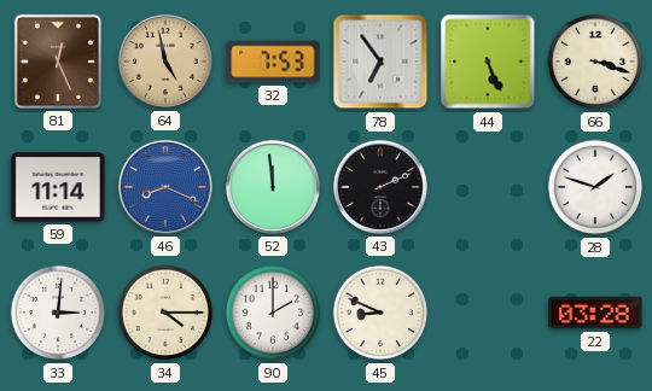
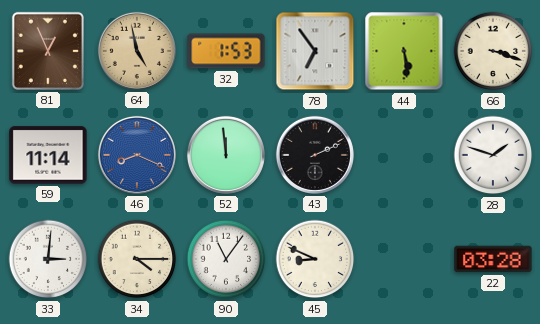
81: 12:26 -> 12:56
32: 7:53 -> 1:53
44: 5:26 -> 5:29
90: 2:00 -> 11:06
